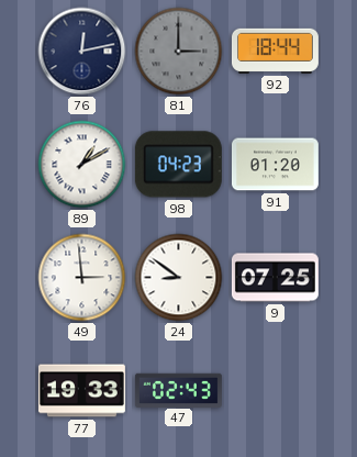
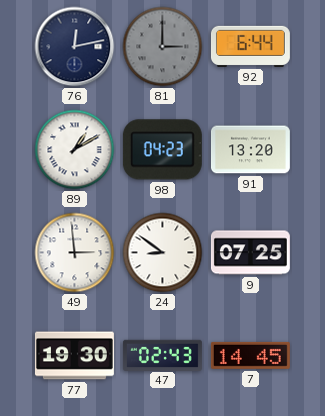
92: 18:44 -> 6:44
91: 01:20 -> 13:20
77: 19:33 -> 19:30
7: none -> 14:45
